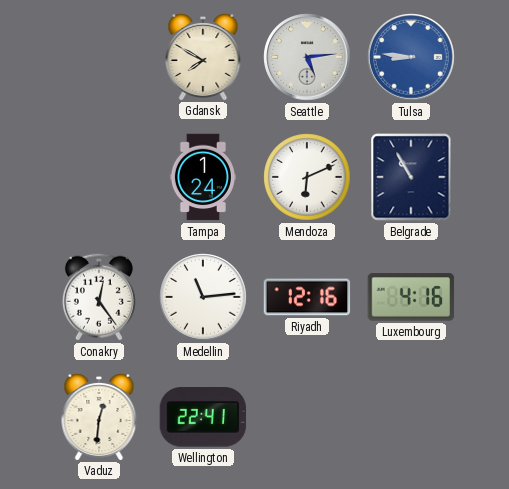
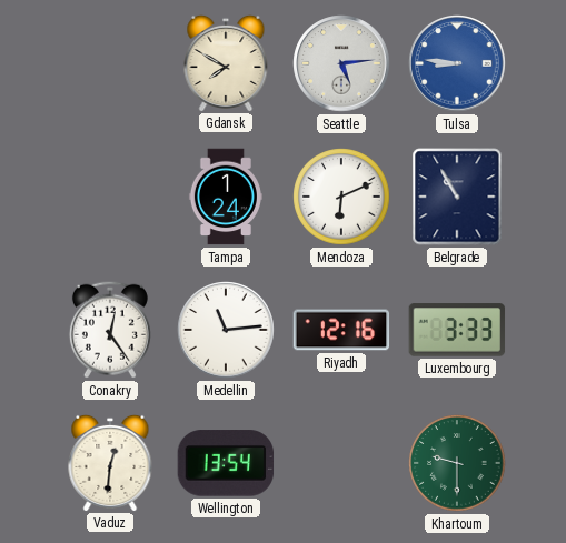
Luxembourg: 4:16 -> 3:33
Wellington: 22:41 -> 13:54
Khartoum: none -> 9:30
